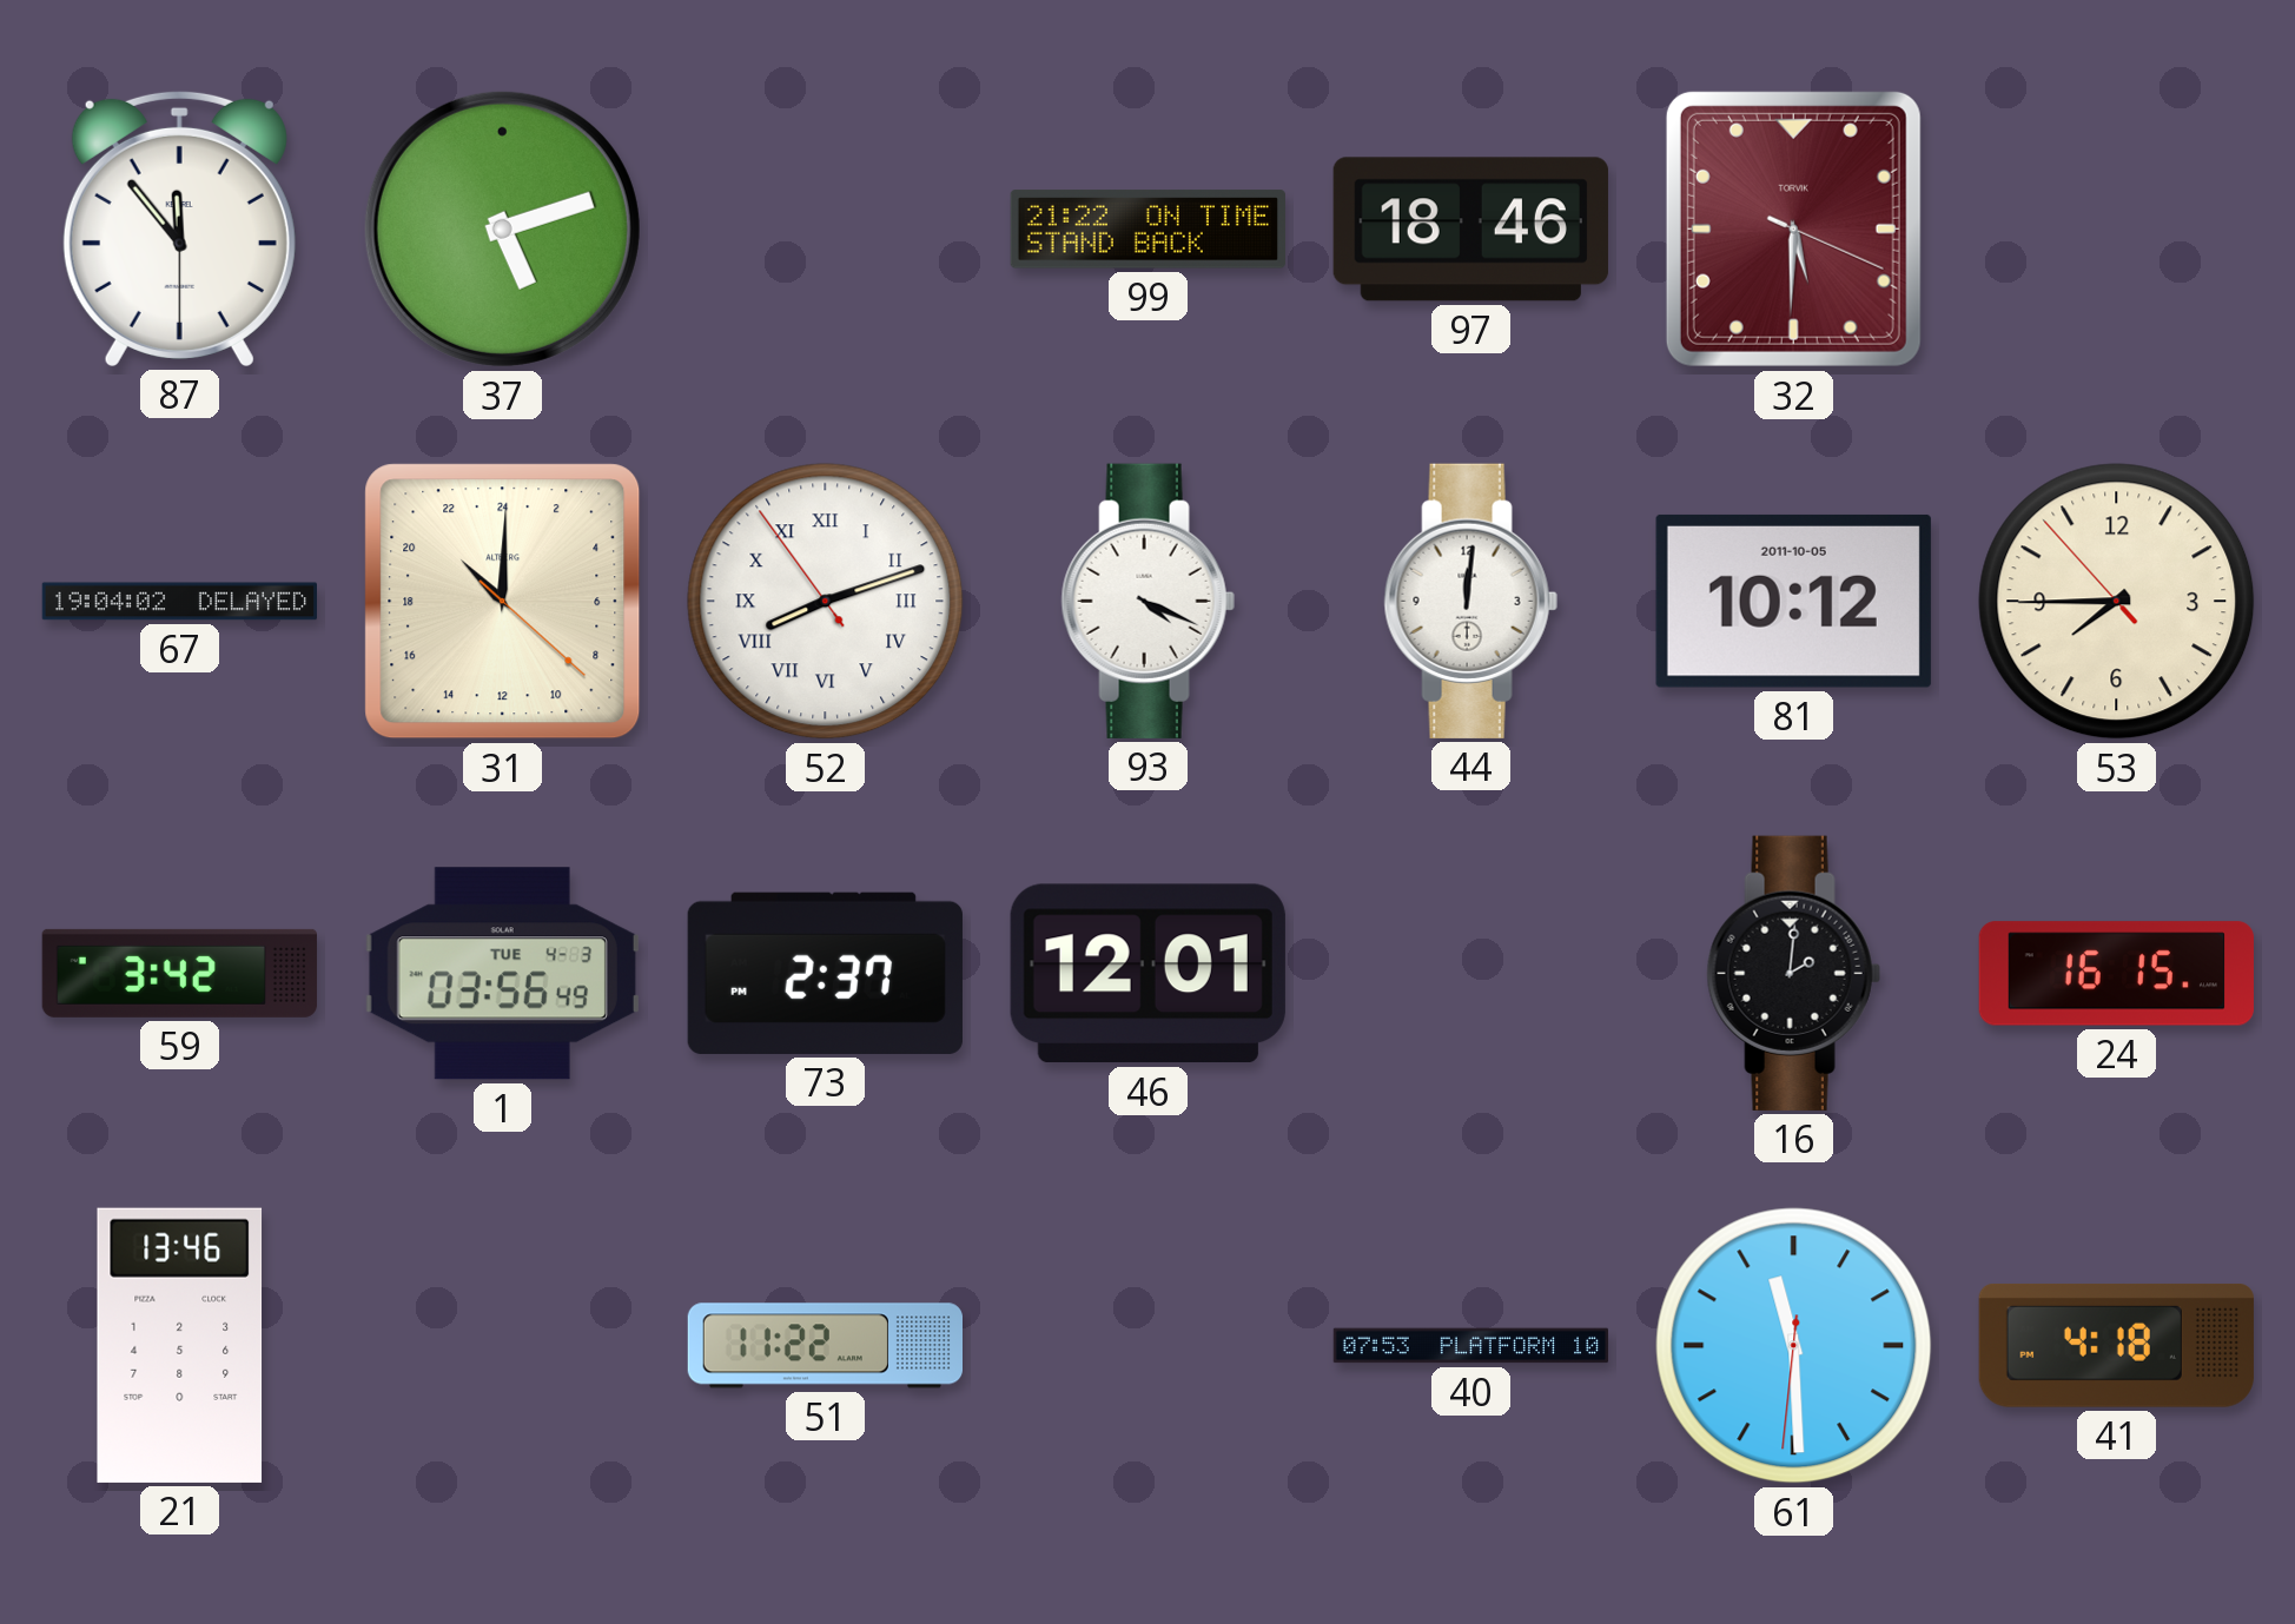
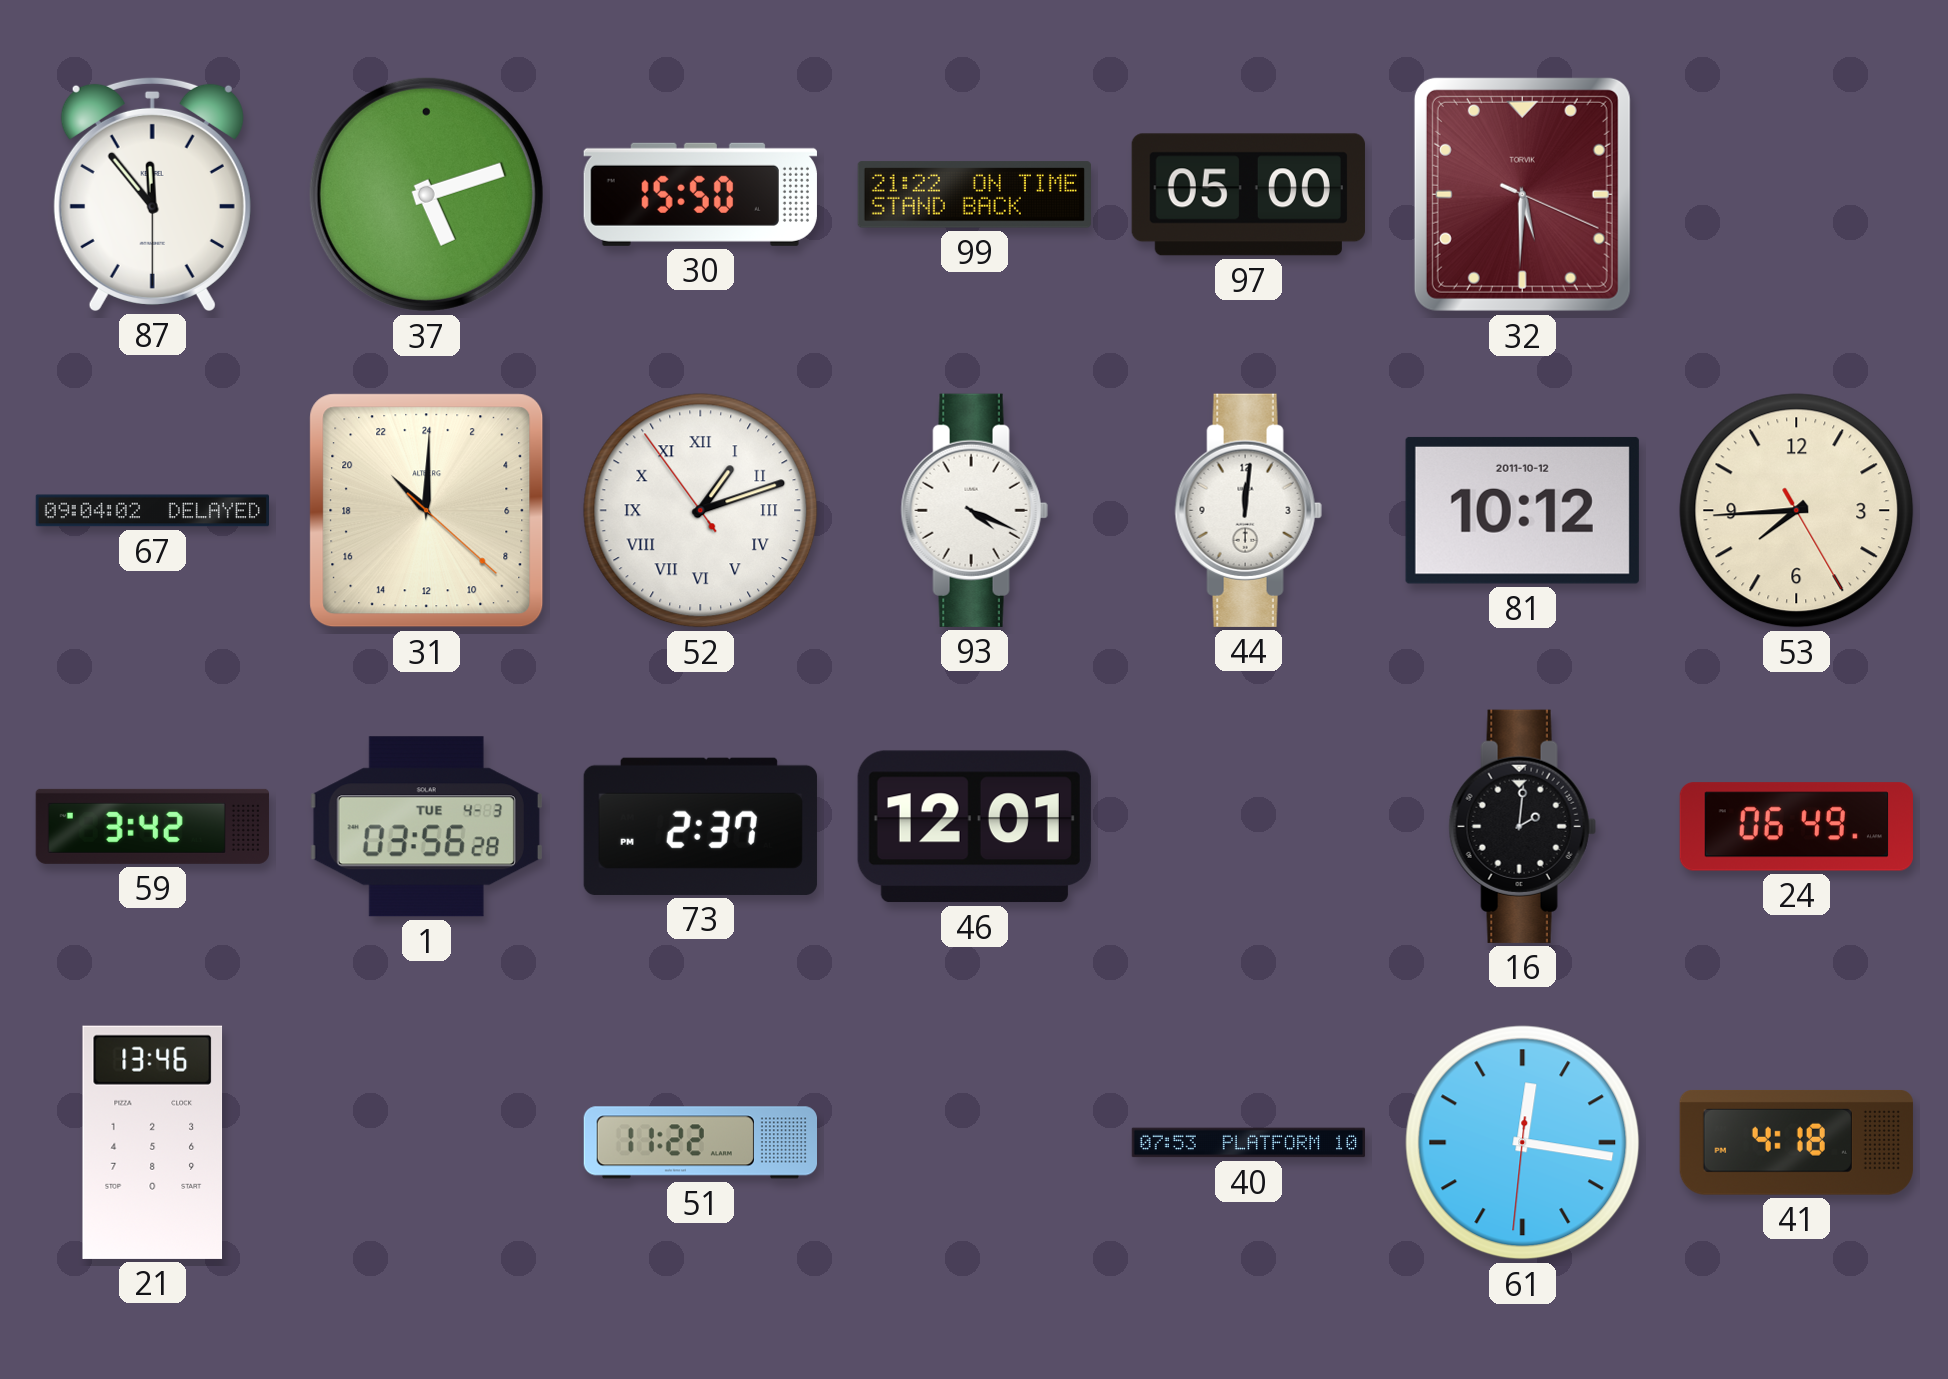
30: none -> 15:50
97: 18:46 -> 05:00
67: 19:04 -> 09:04
52: 8:11 -> 1:11
81 date: 2011-10-05 -> 2011-10-12
53: 7:44:53 -> 7:44:25
1: 03:56:49 -> 03:56:28
24: 16:15 -> 06:49
61: 11:29 -> 12:16
